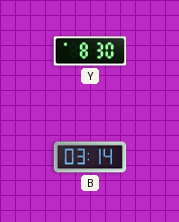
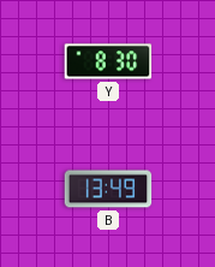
B: 03:14 -> 13:49
